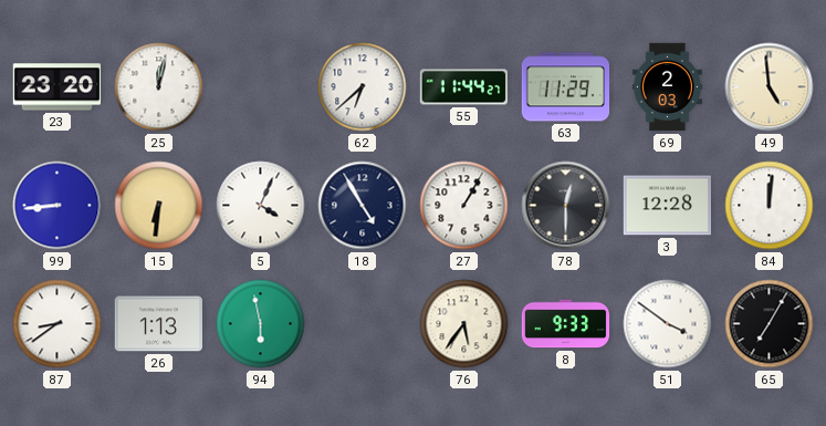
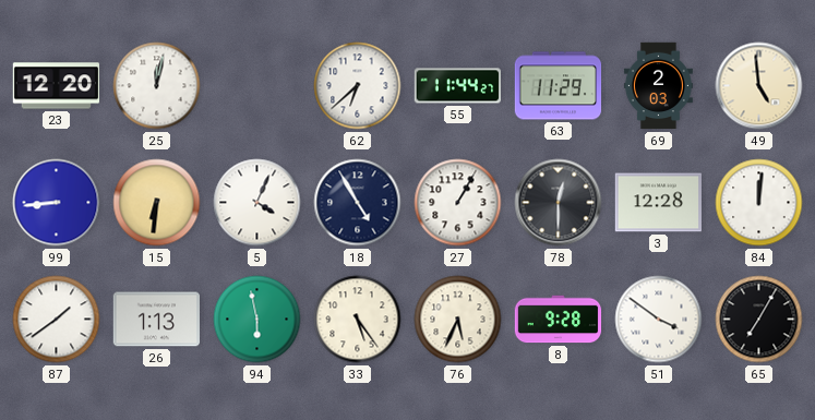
23: 23:20 -> 12:20
87: 8:39 -> 1:39
33: none -> 5:24
76: 5:36 -> 5:34
8: 9:33 -> 9:28
